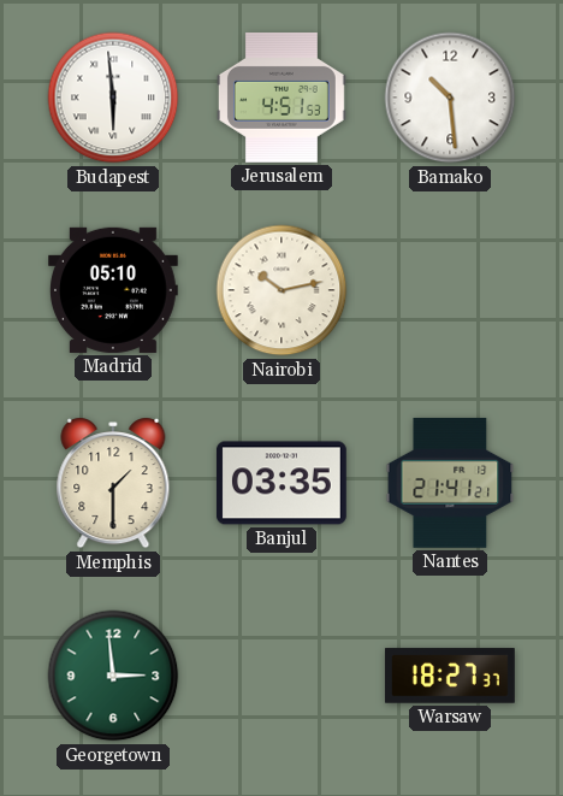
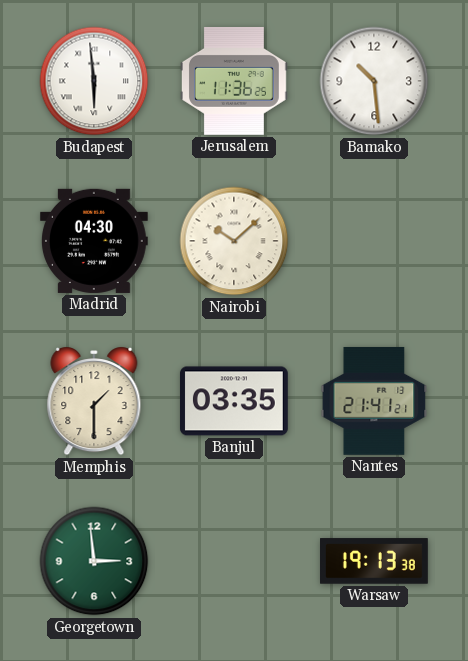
Jerusalem: 4:51 -> 11:36
Madrid: 05:10 -> 04:30
Nairobi: 10:13 -> 10:08
Warsaw: 18:27 -> 19:13
